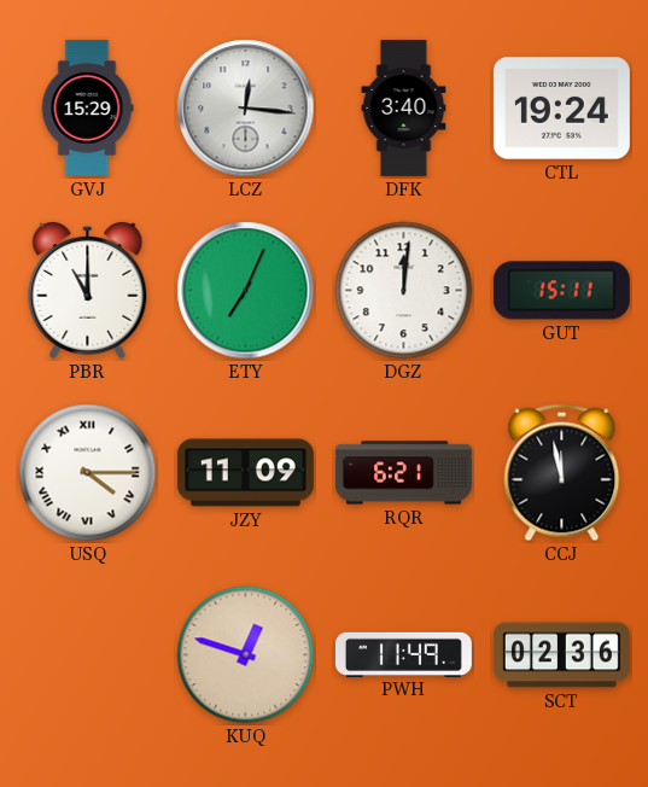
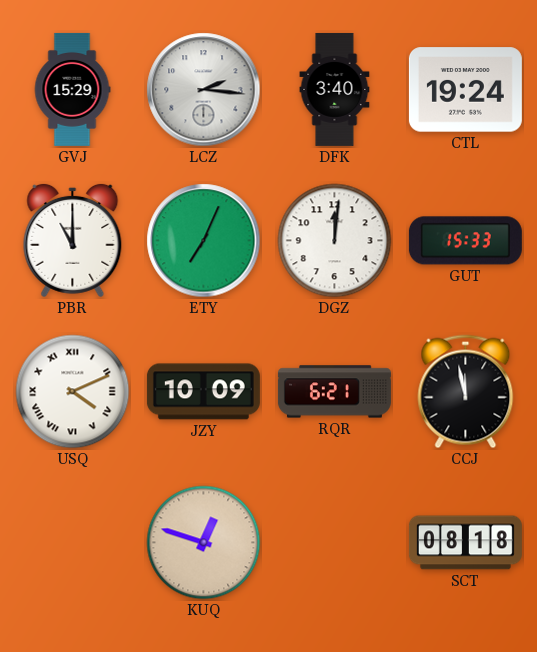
LCZ: 12:16 -> 2:16
GUT: 15:11 -> 15:33
USQ: 4:15 -> 4:11
JZY: 11:09 -> 10:09
PWH: 11:49 -> none
SCT: 02:36 -> 08:18
